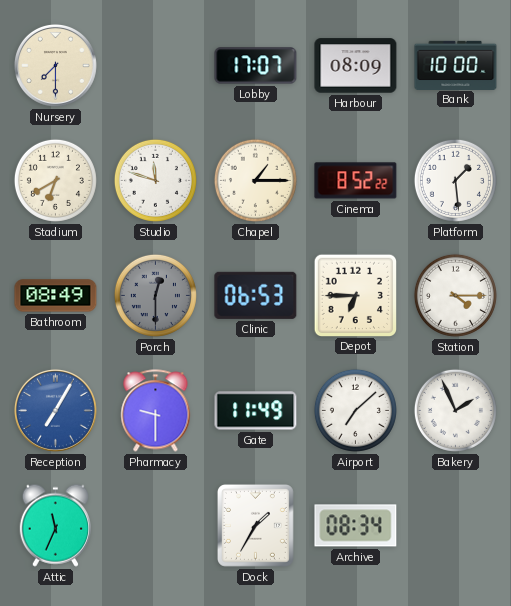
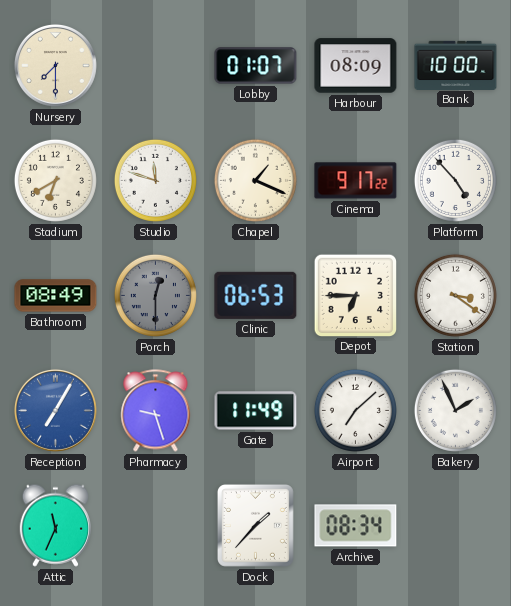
Lobby: 17:07 -> 01:07
Chapel: 1:15 -> 1:19
Cinema: 8:52 -> 9:17
Platform: 1:29 -> 4:53
Station: 4:15 -> 3:21
Pharmacy: 9:30 -> 9:27
Dock: 1:35 -> 1:37
